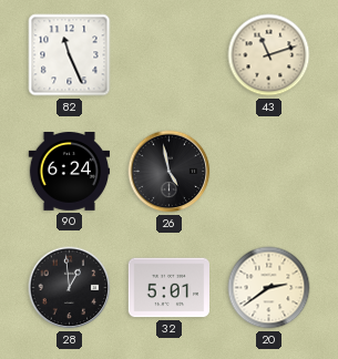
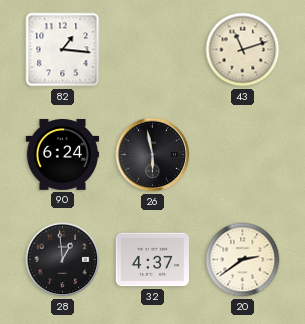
82: 11:26 -> 1:16
26: 4:58 -> 5:58
32: 5:01 -> 4:37
